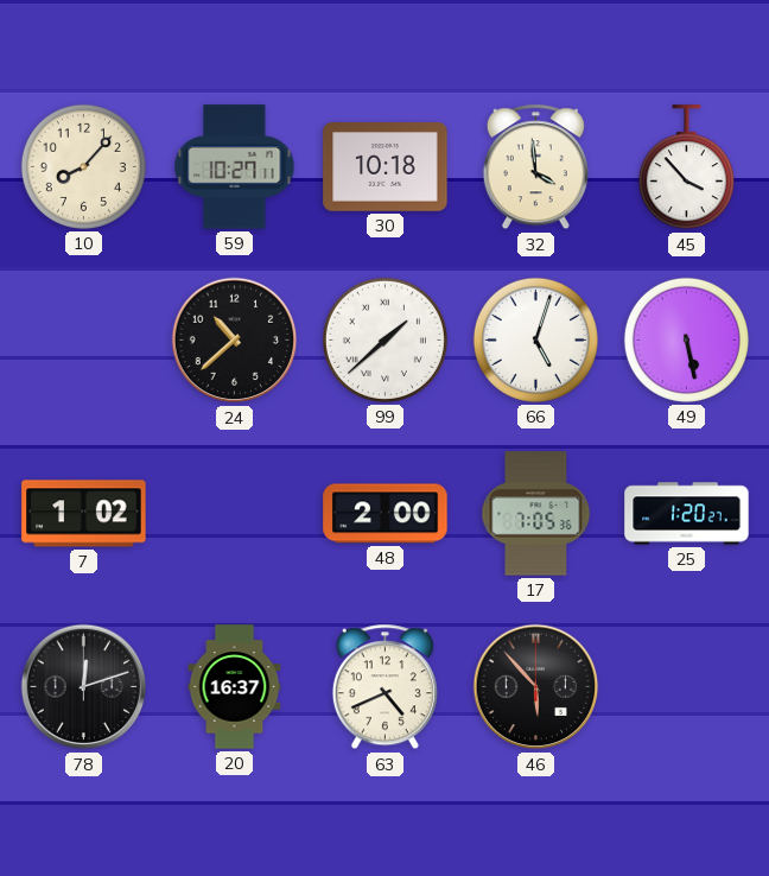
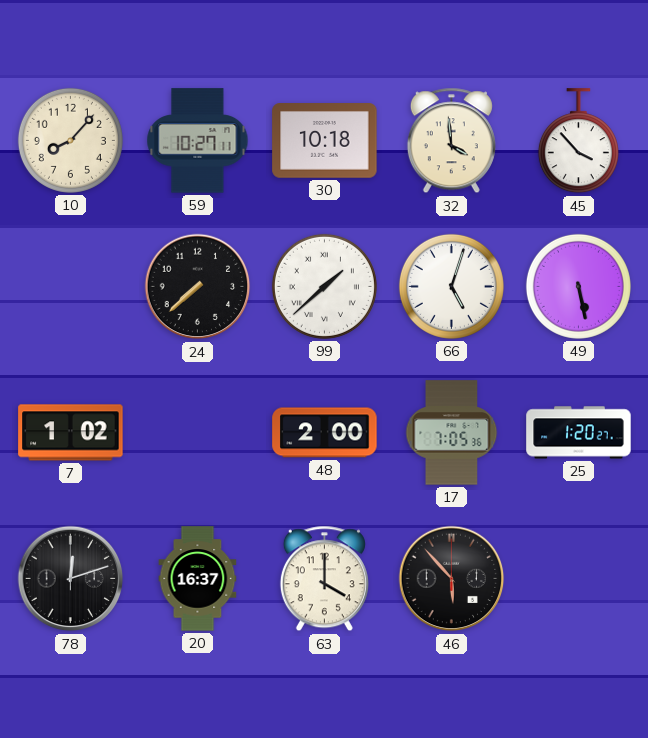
24: 10:38 -> 7:38
63: 4:41 -> 4:00
